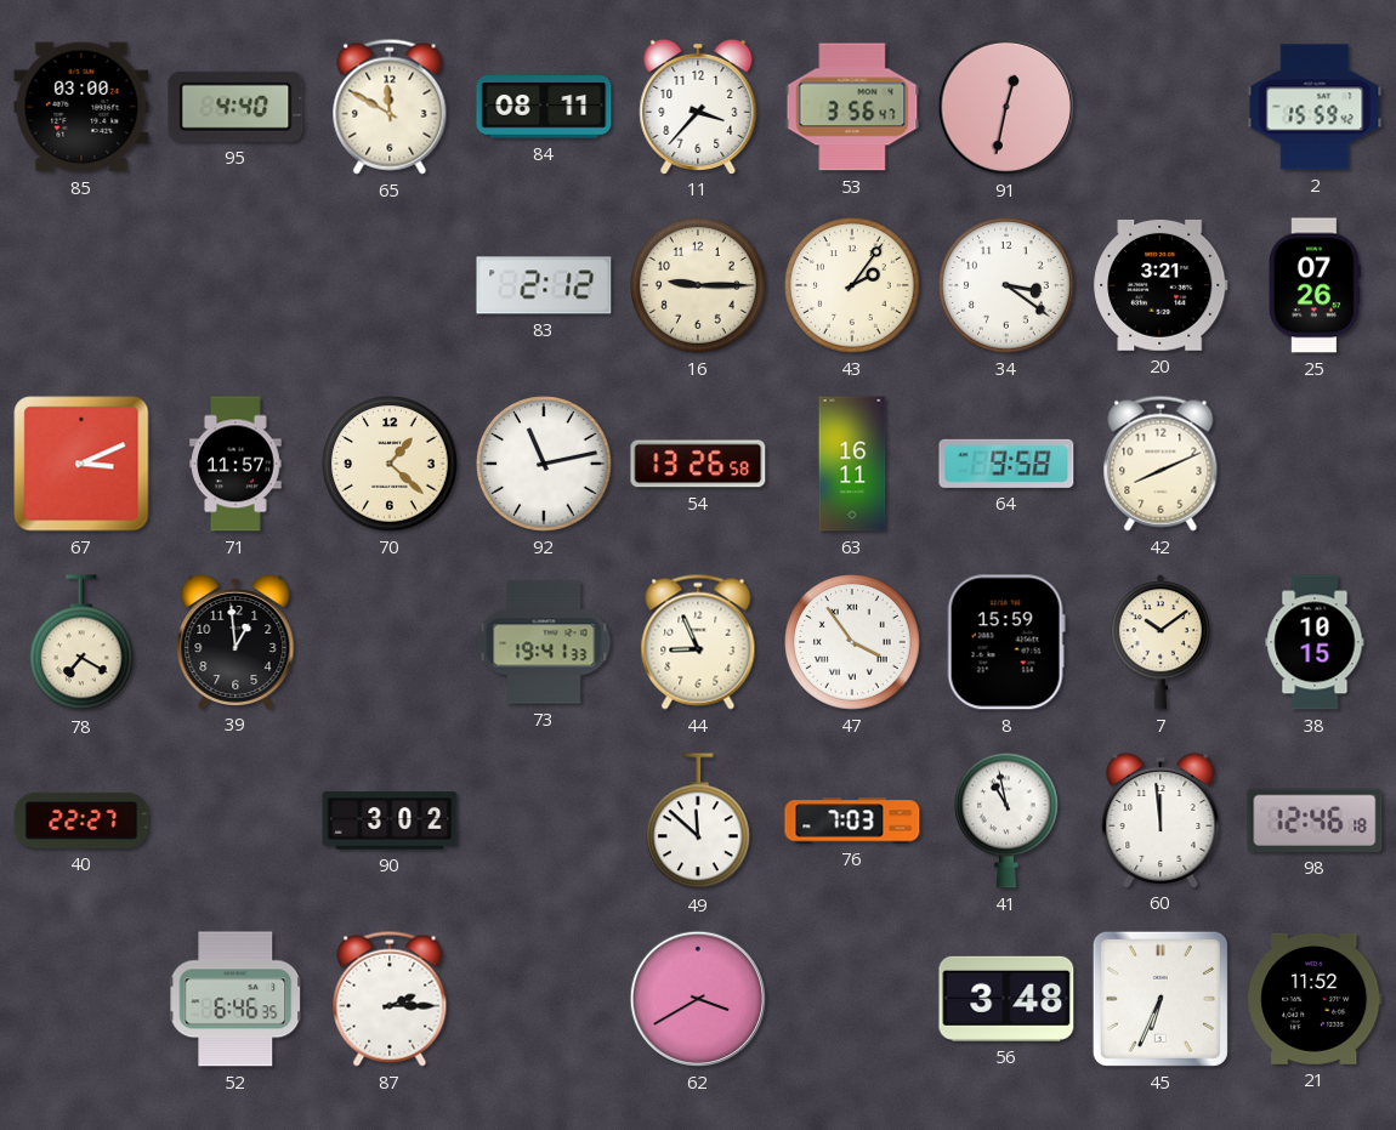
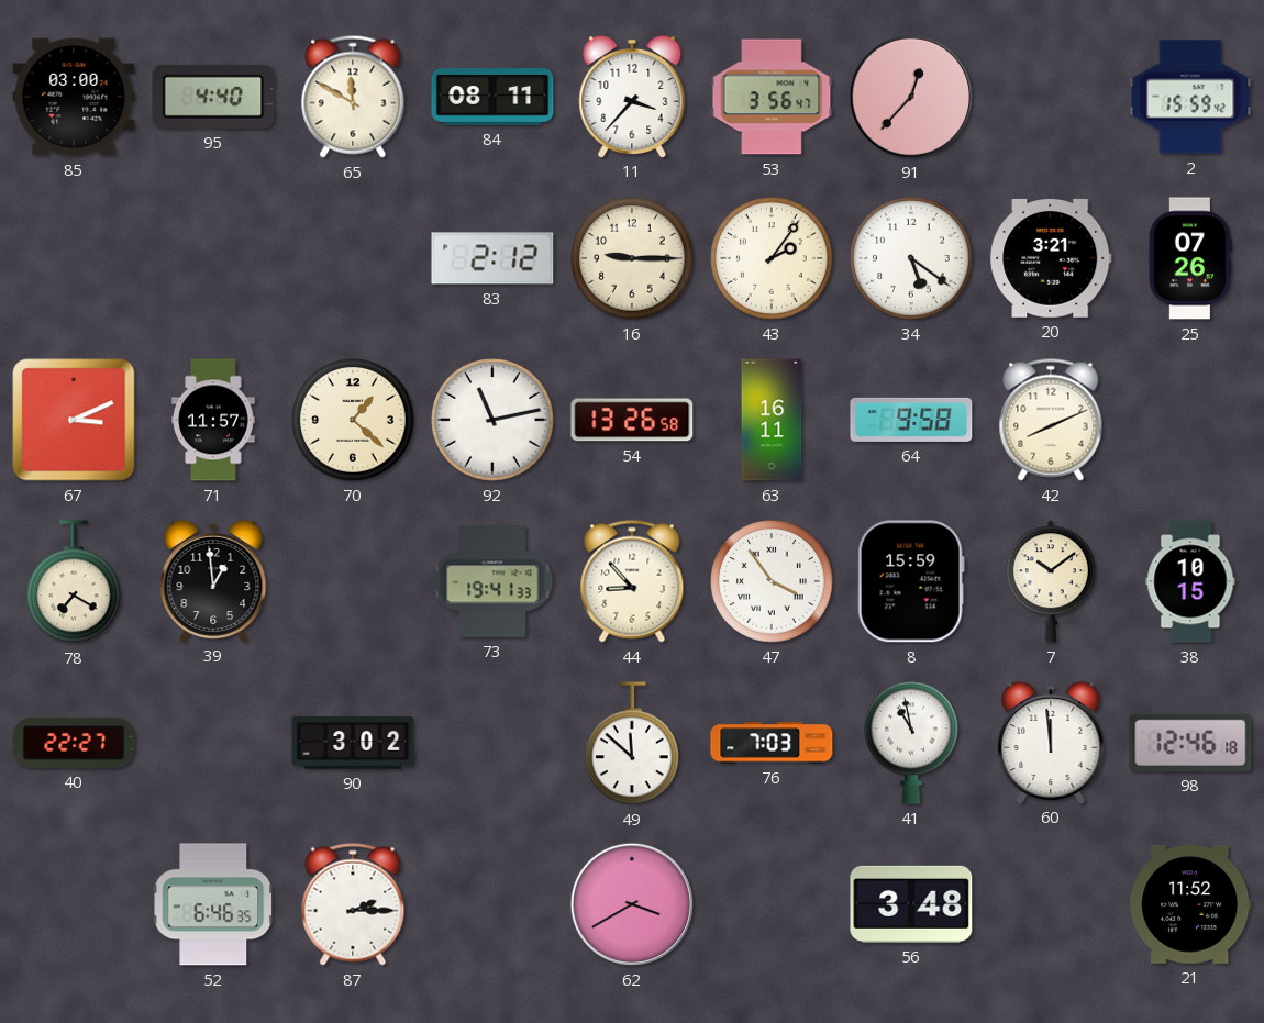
91: 12:32 -> 12:37
34: 3:21 -> 5:21
44: 8:56 -> 8:53
45: 6:34 -> none
